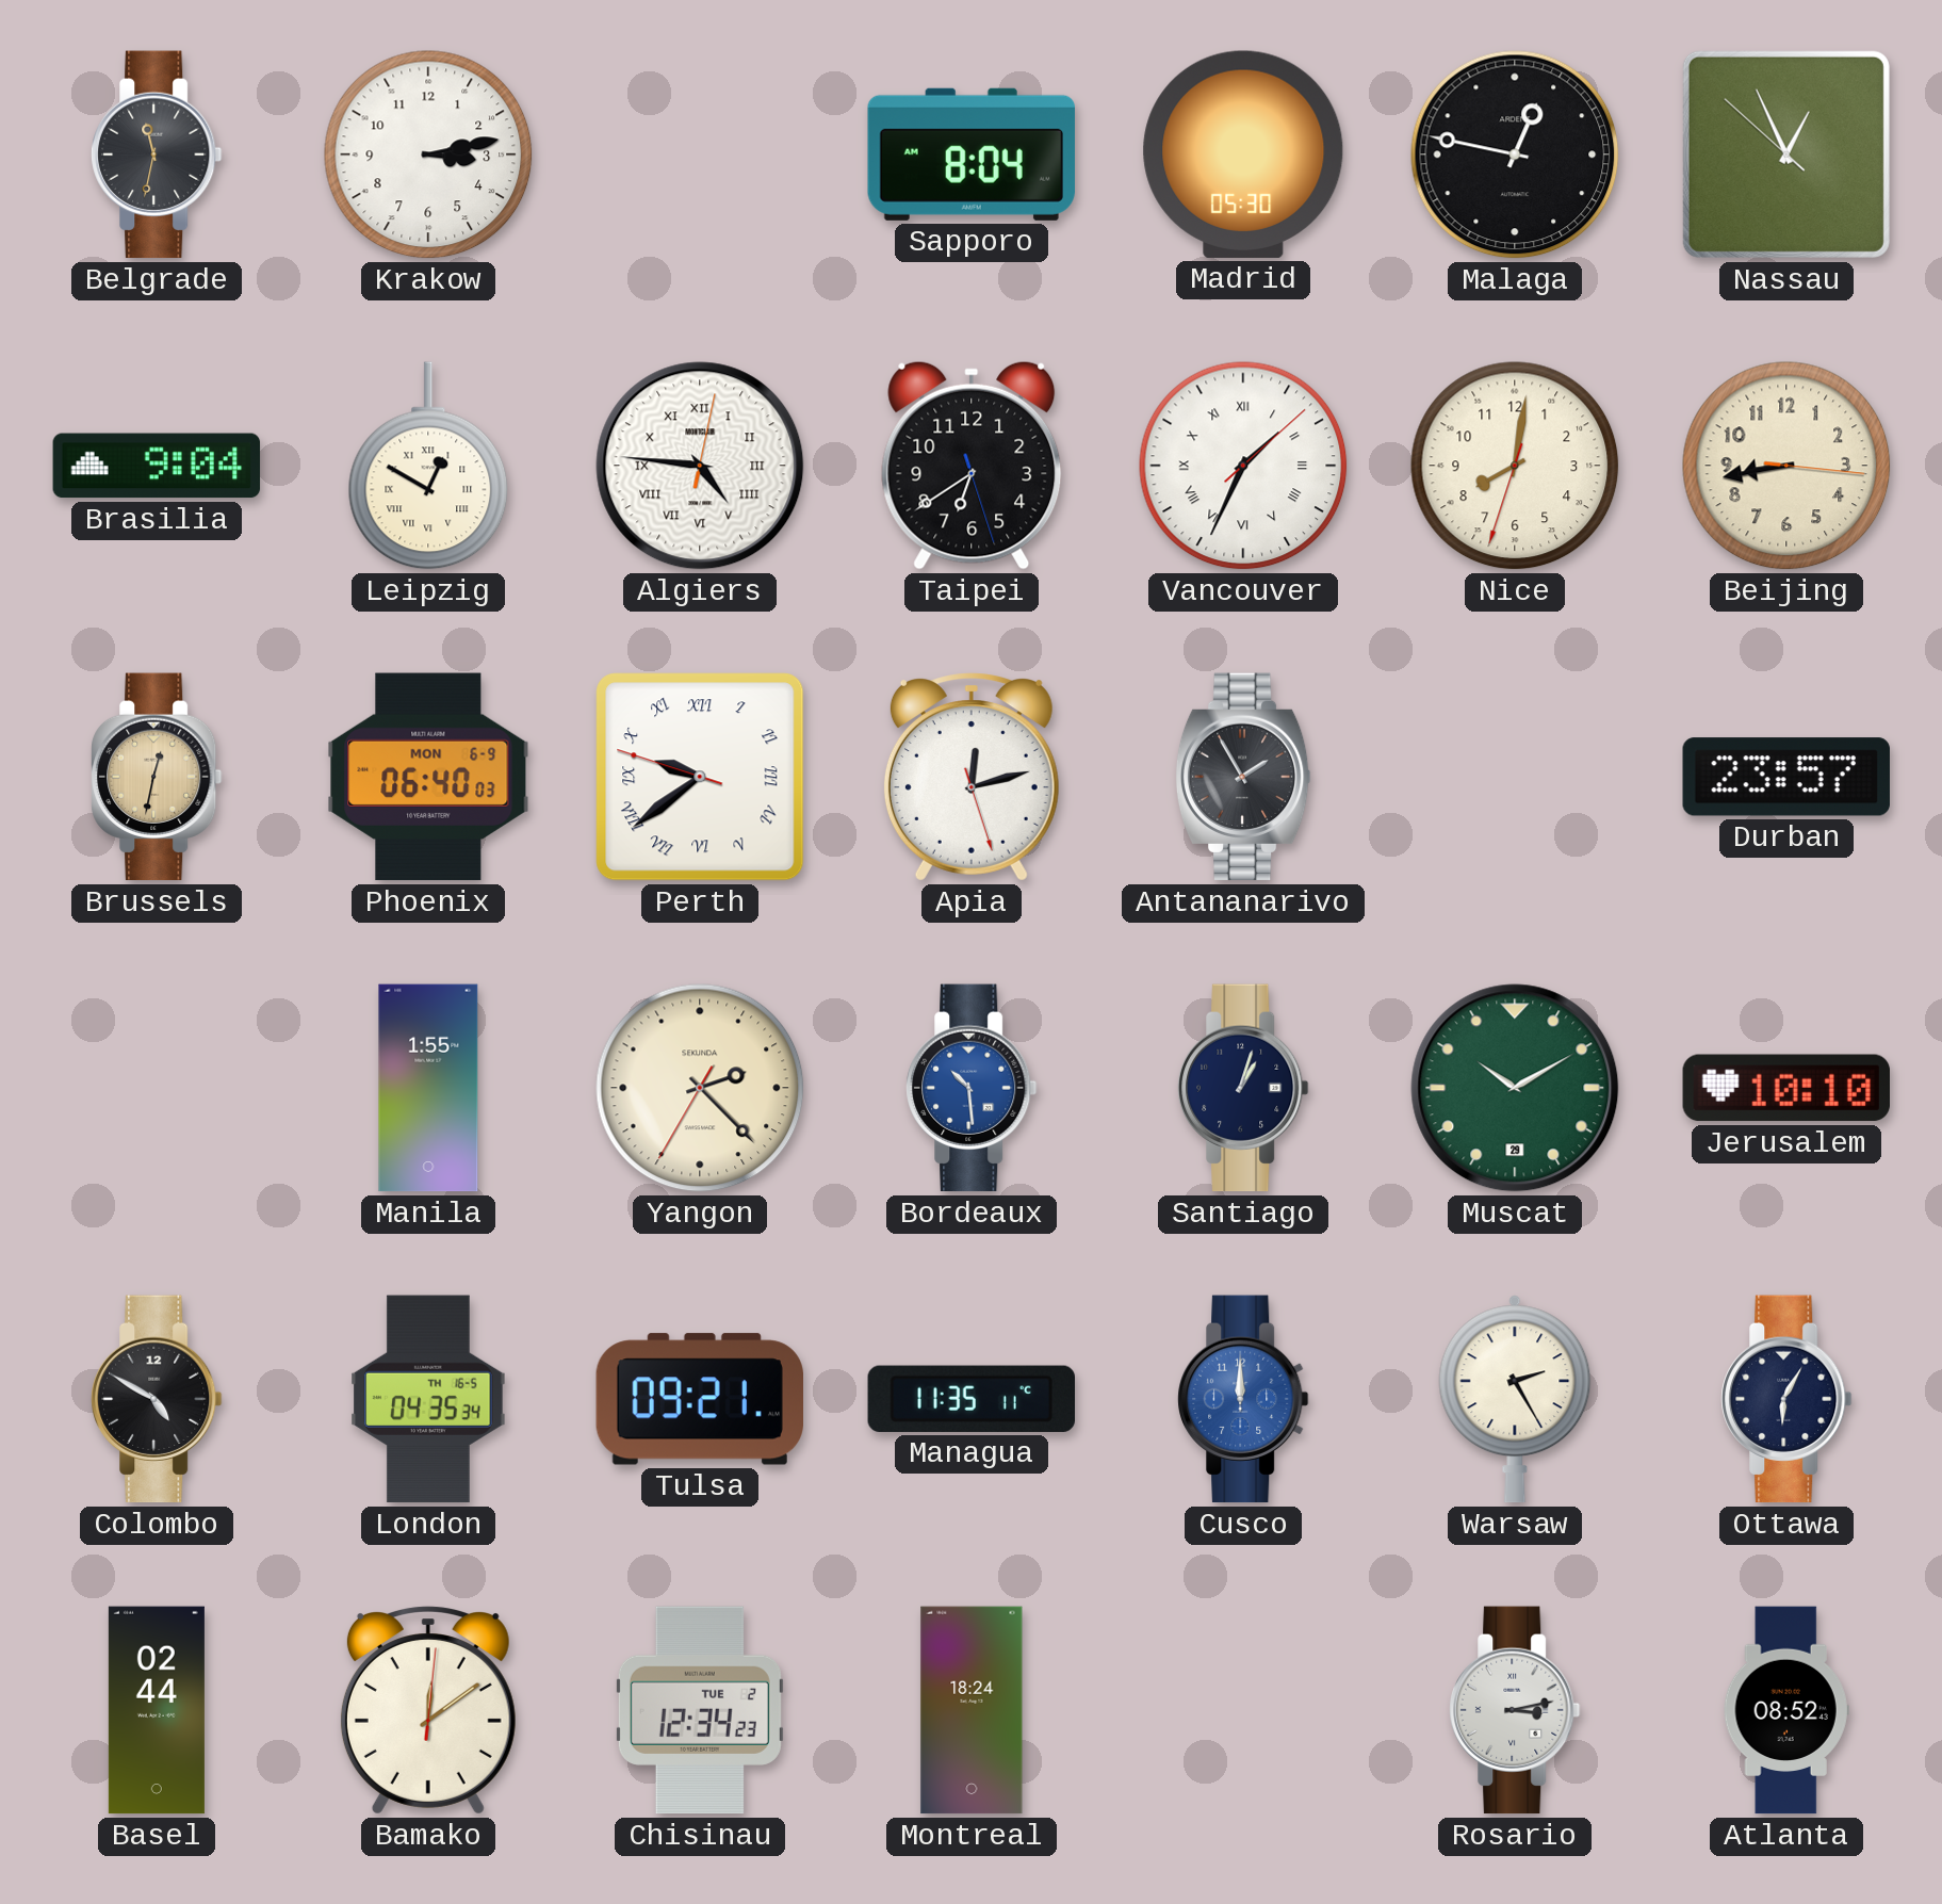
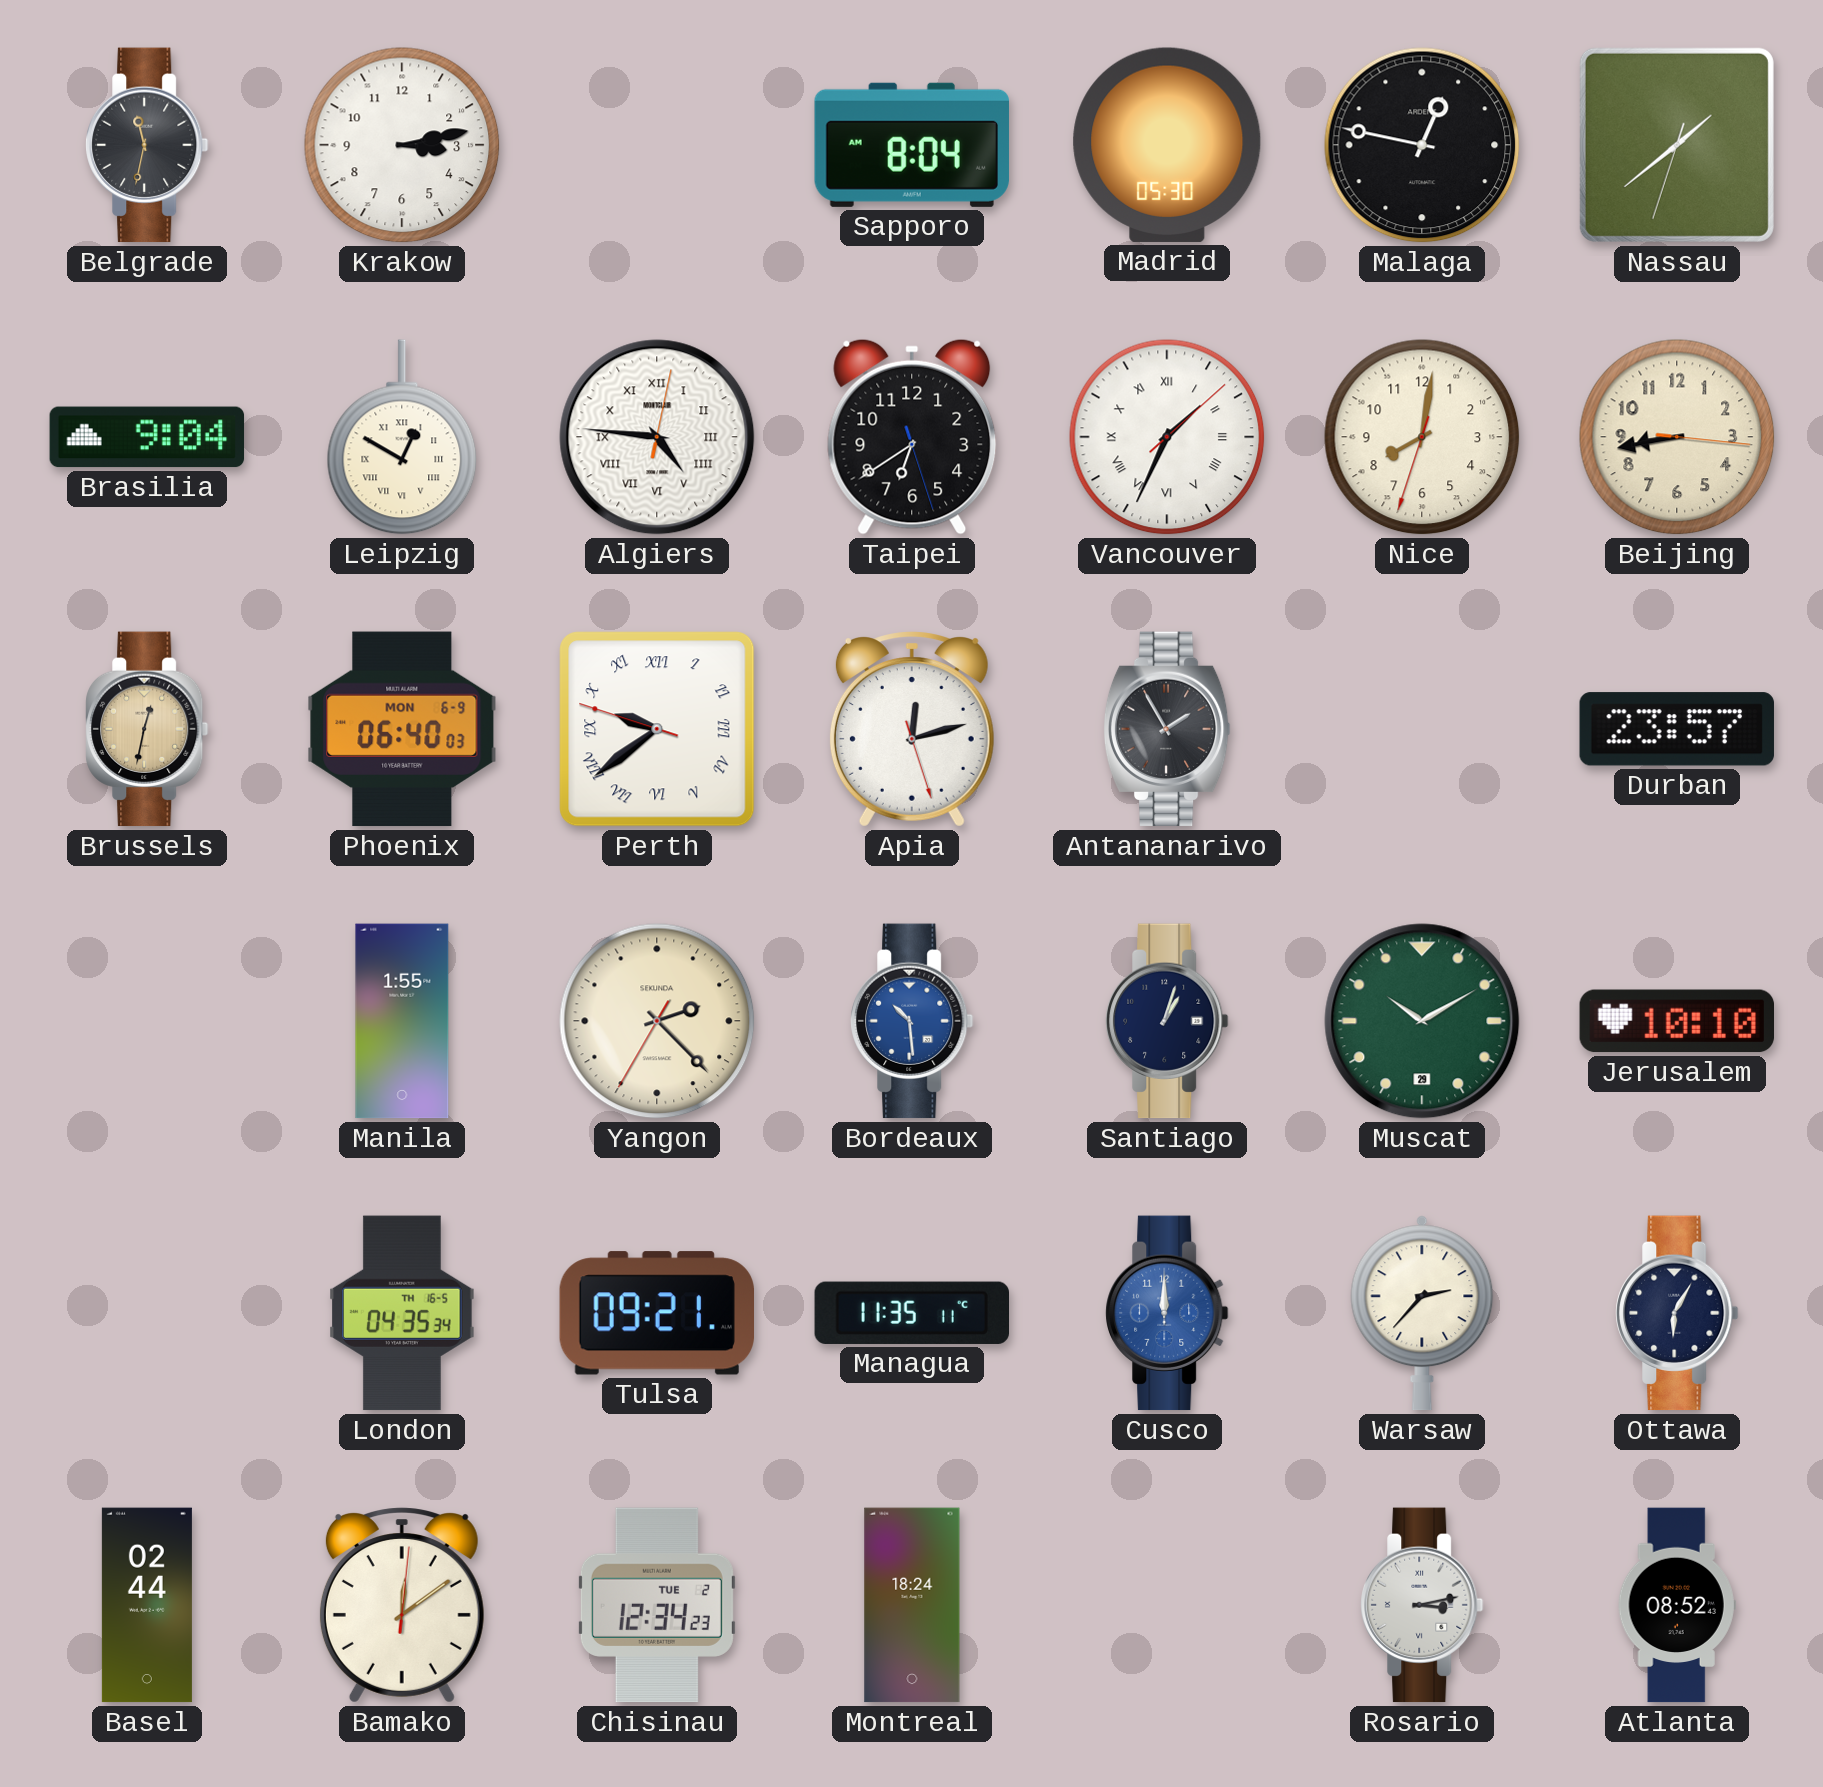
Nassau: 12:55 -> 1:38
Colombo: 4:50 -> none
Warsaw: 2:25 -> 2:37
